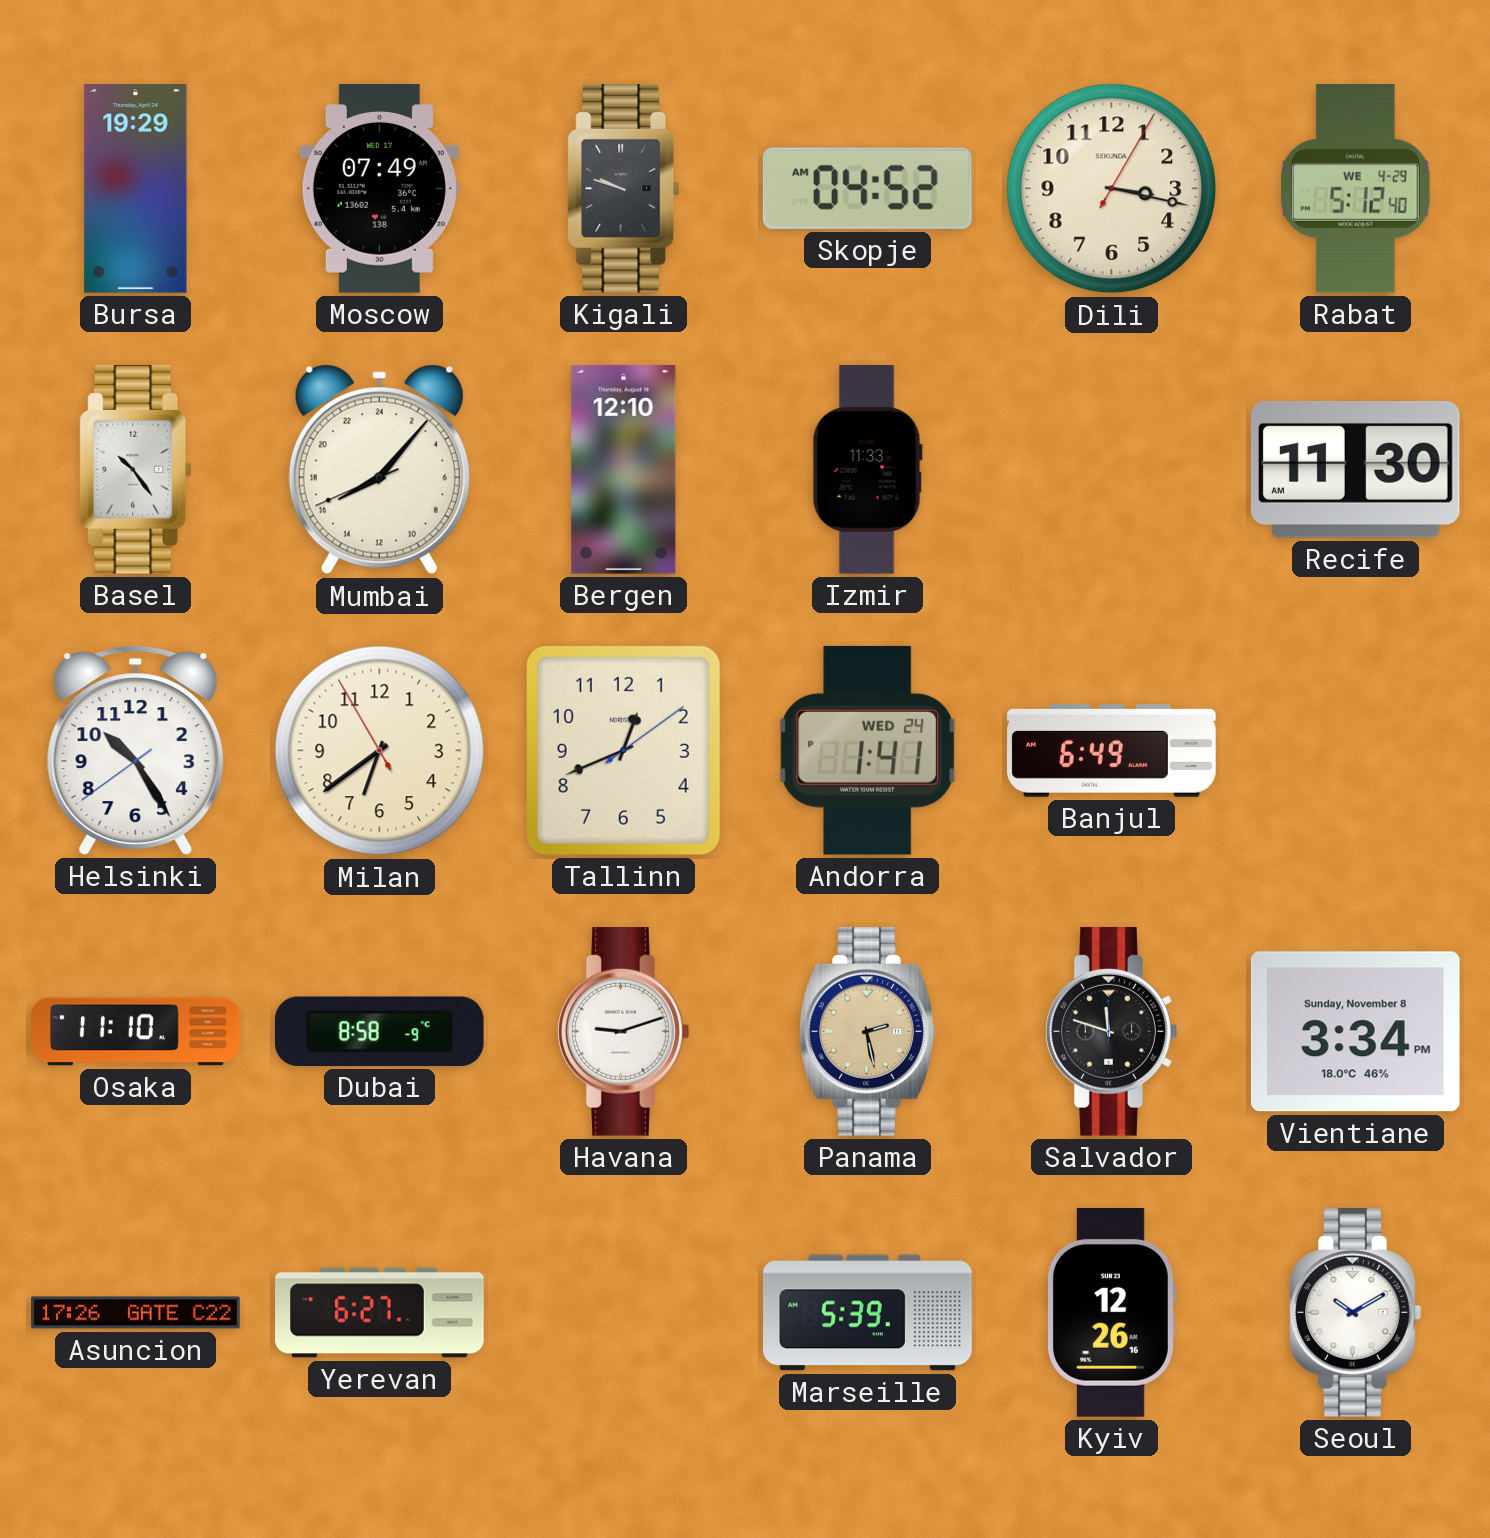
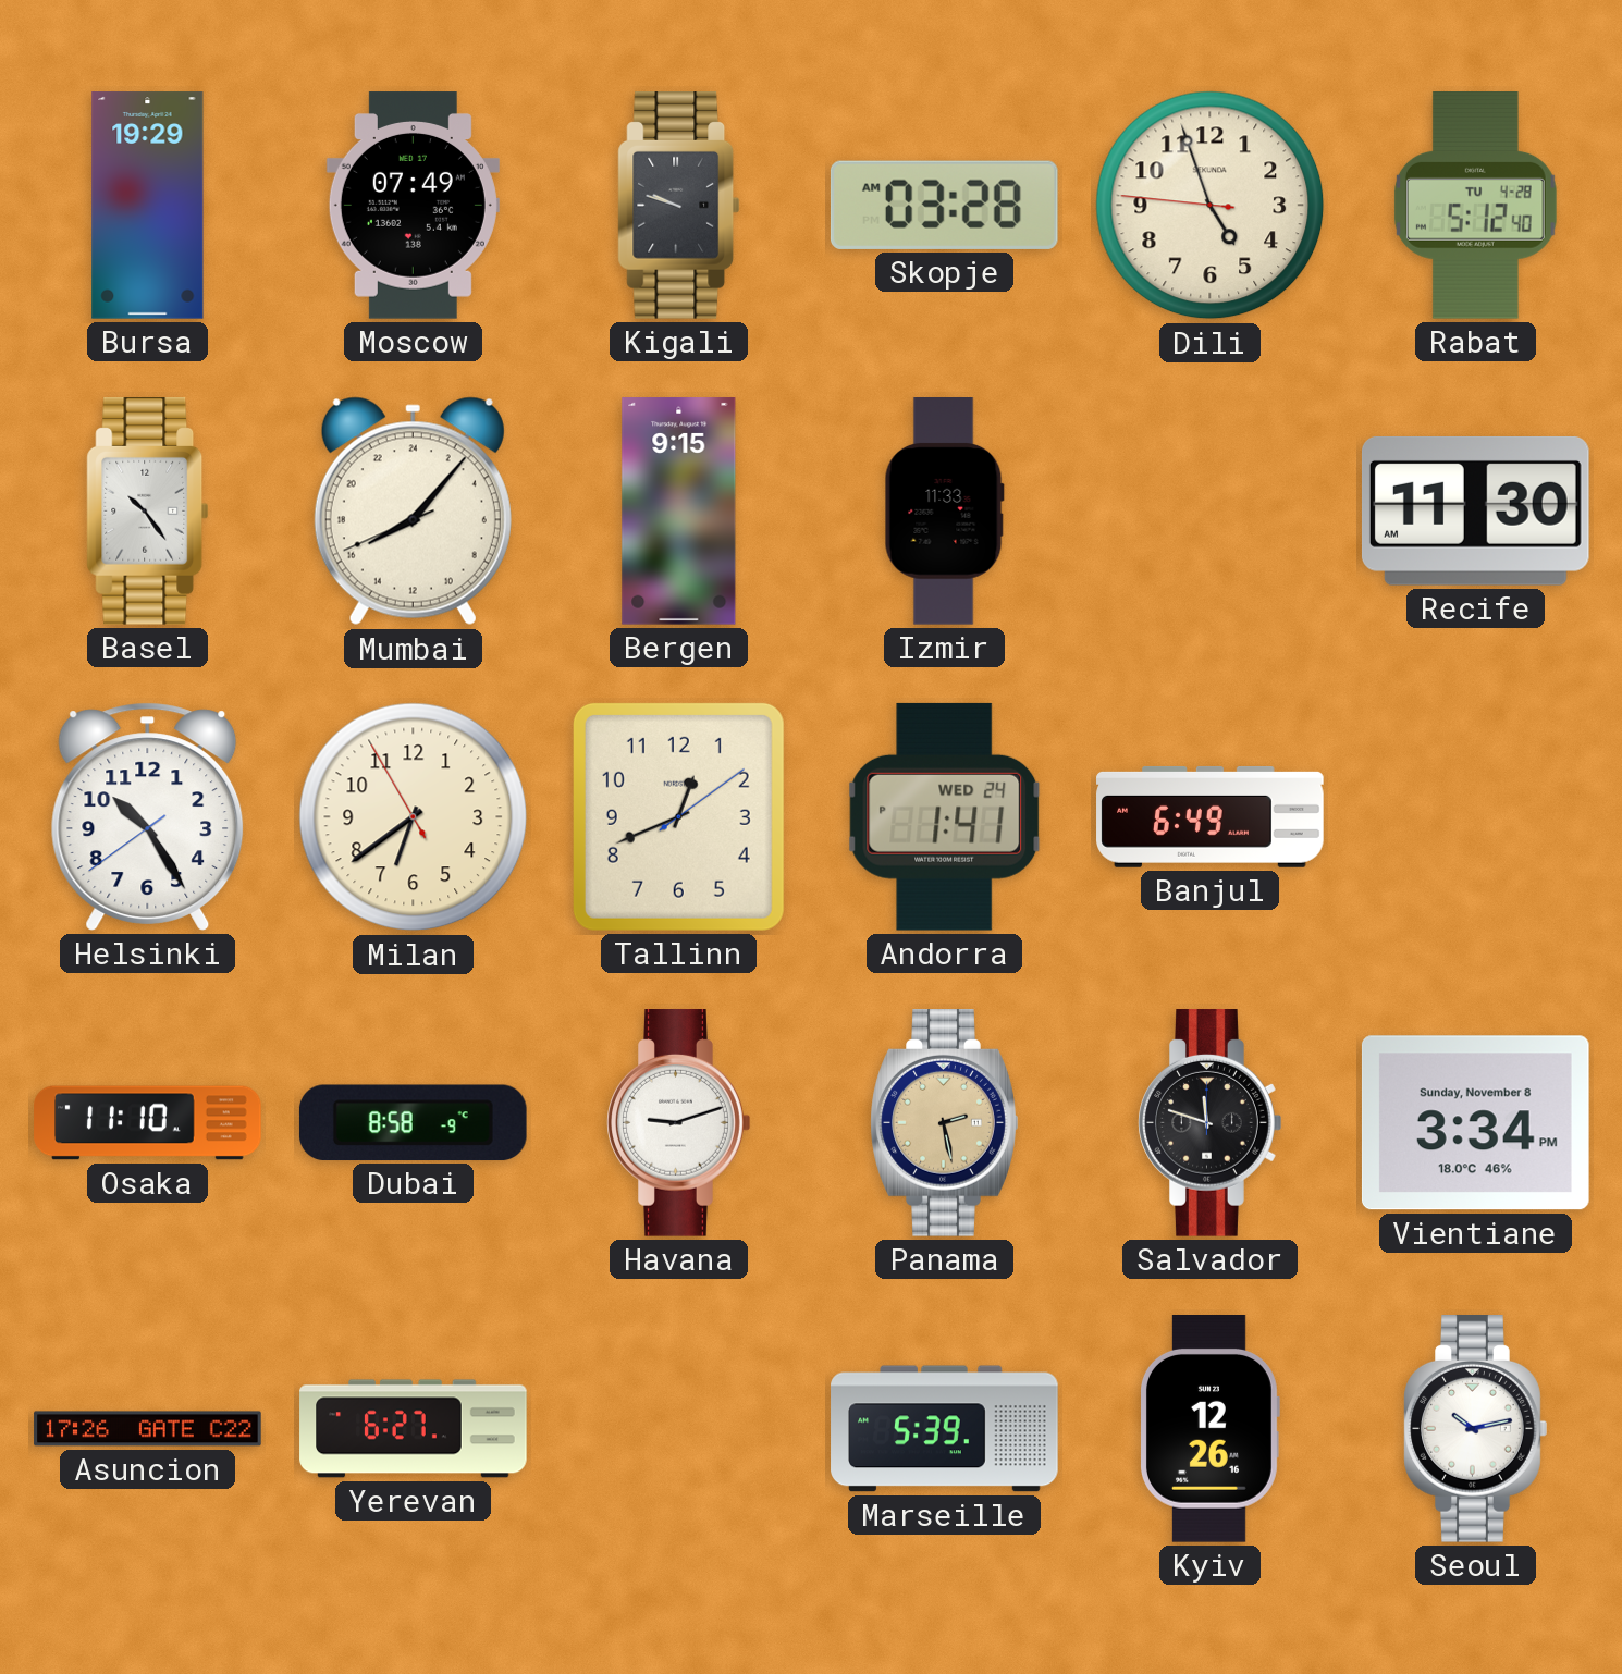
Skopje: 04:52 -> 03:28
Dili: 3:17 -> 4:56
Rabat date: WE 4-29 -> TU 4-28
Bergen: 12:10 -> 9:15
Seoul: 10:10 -> 10:13
